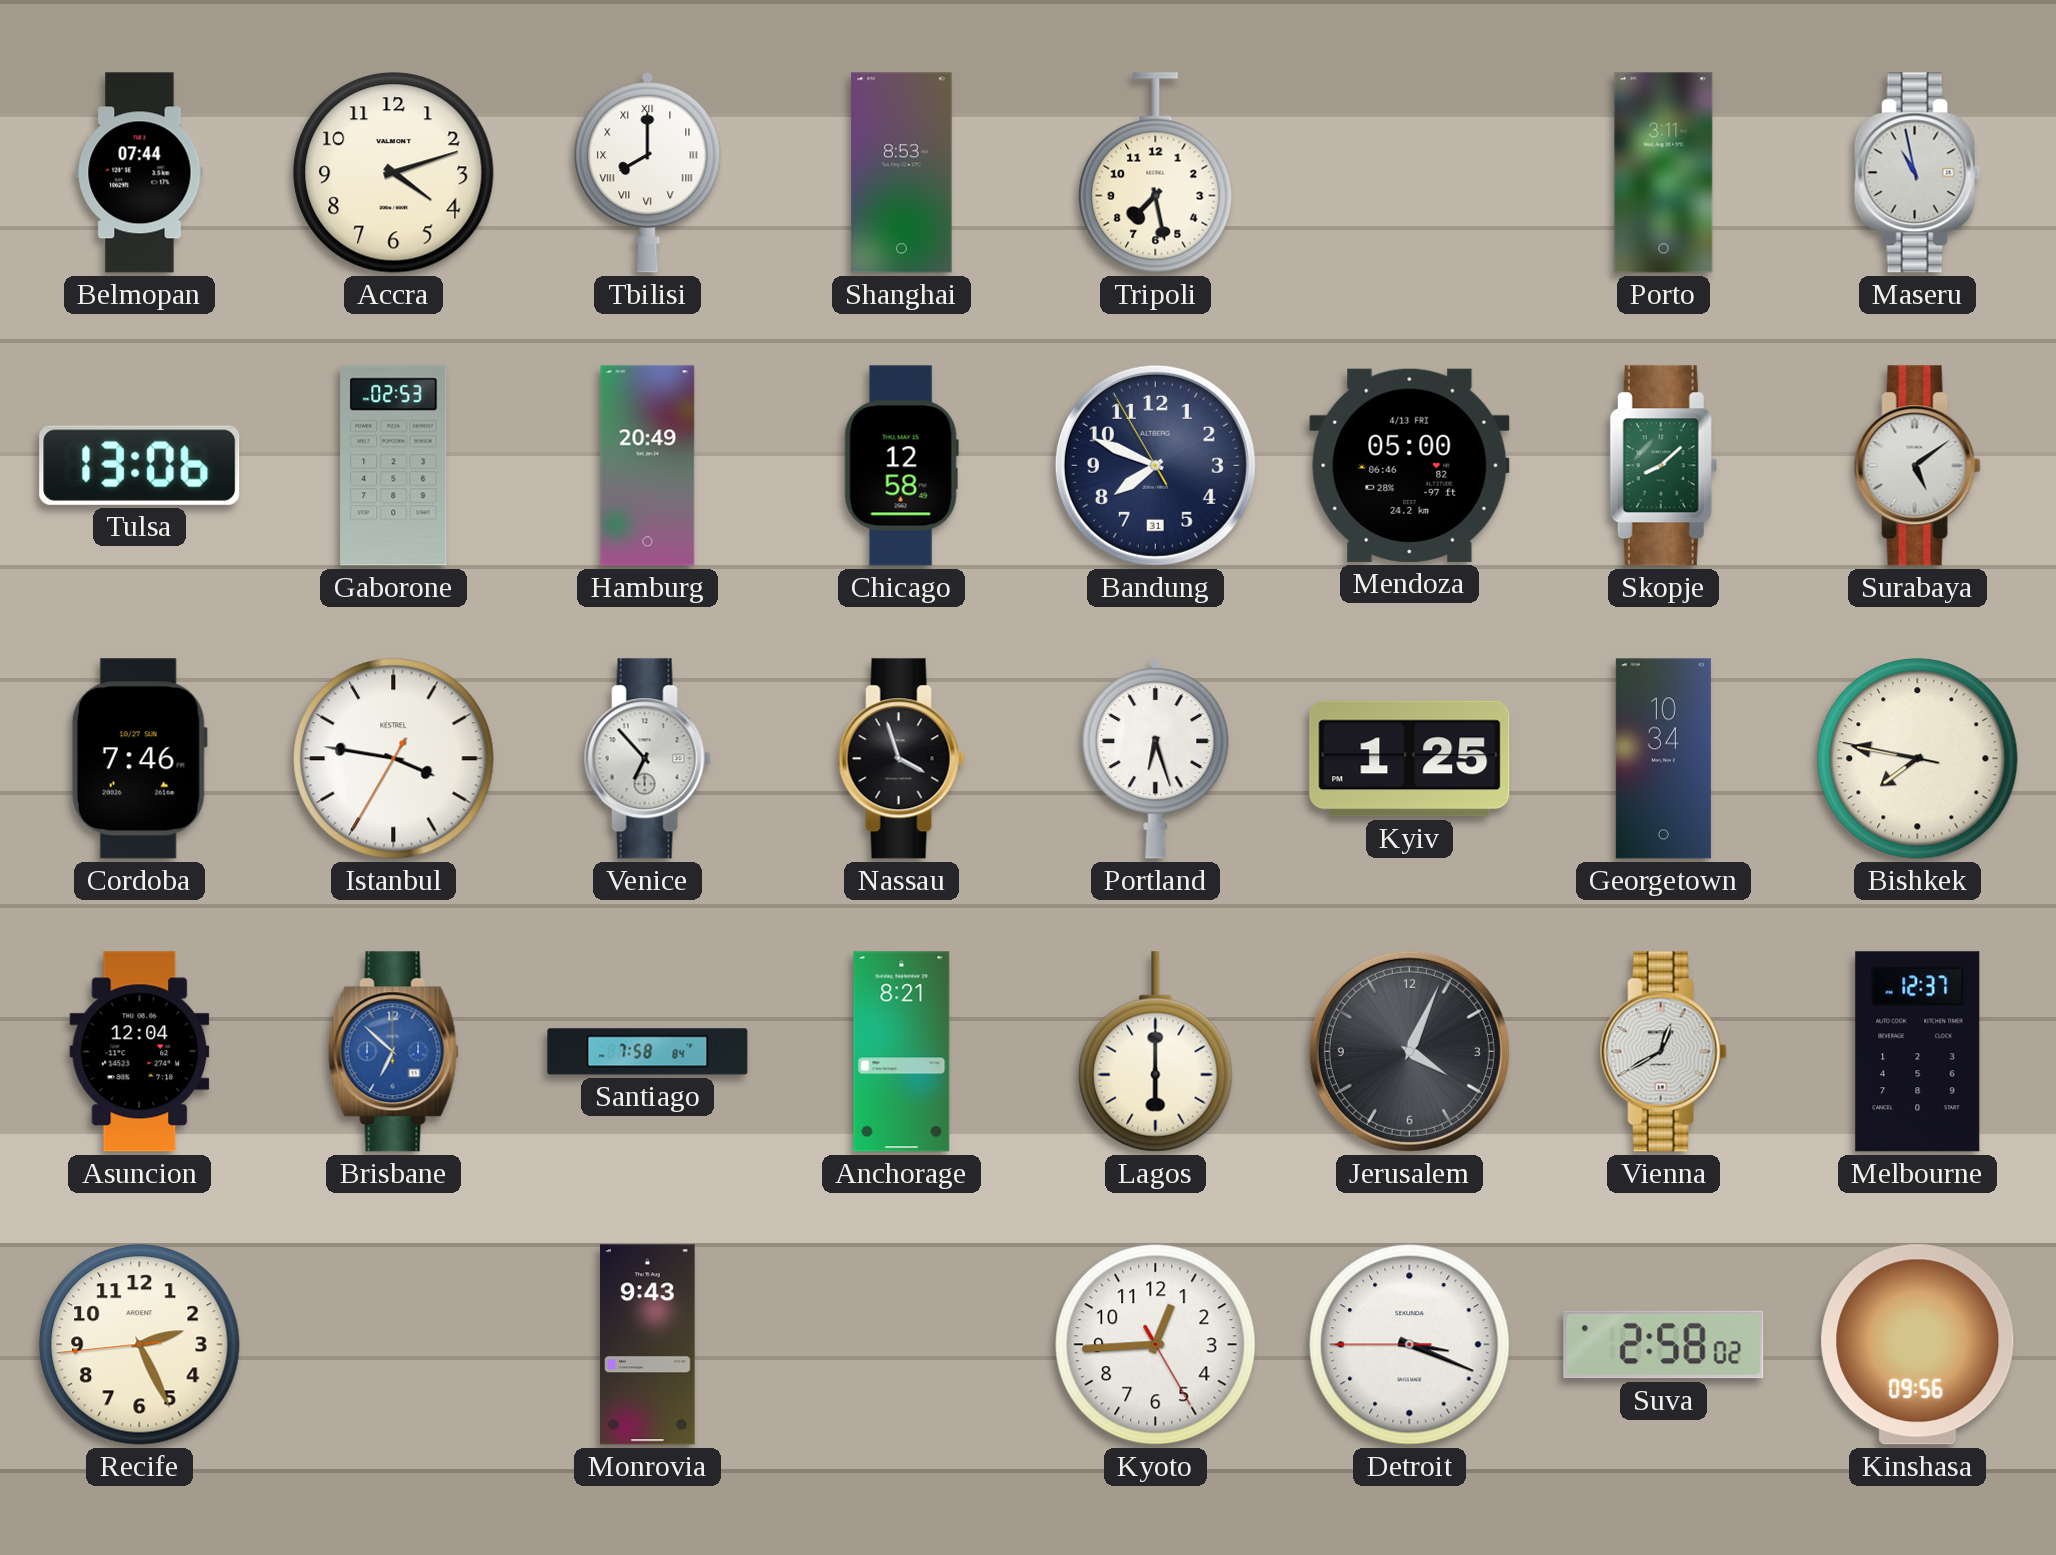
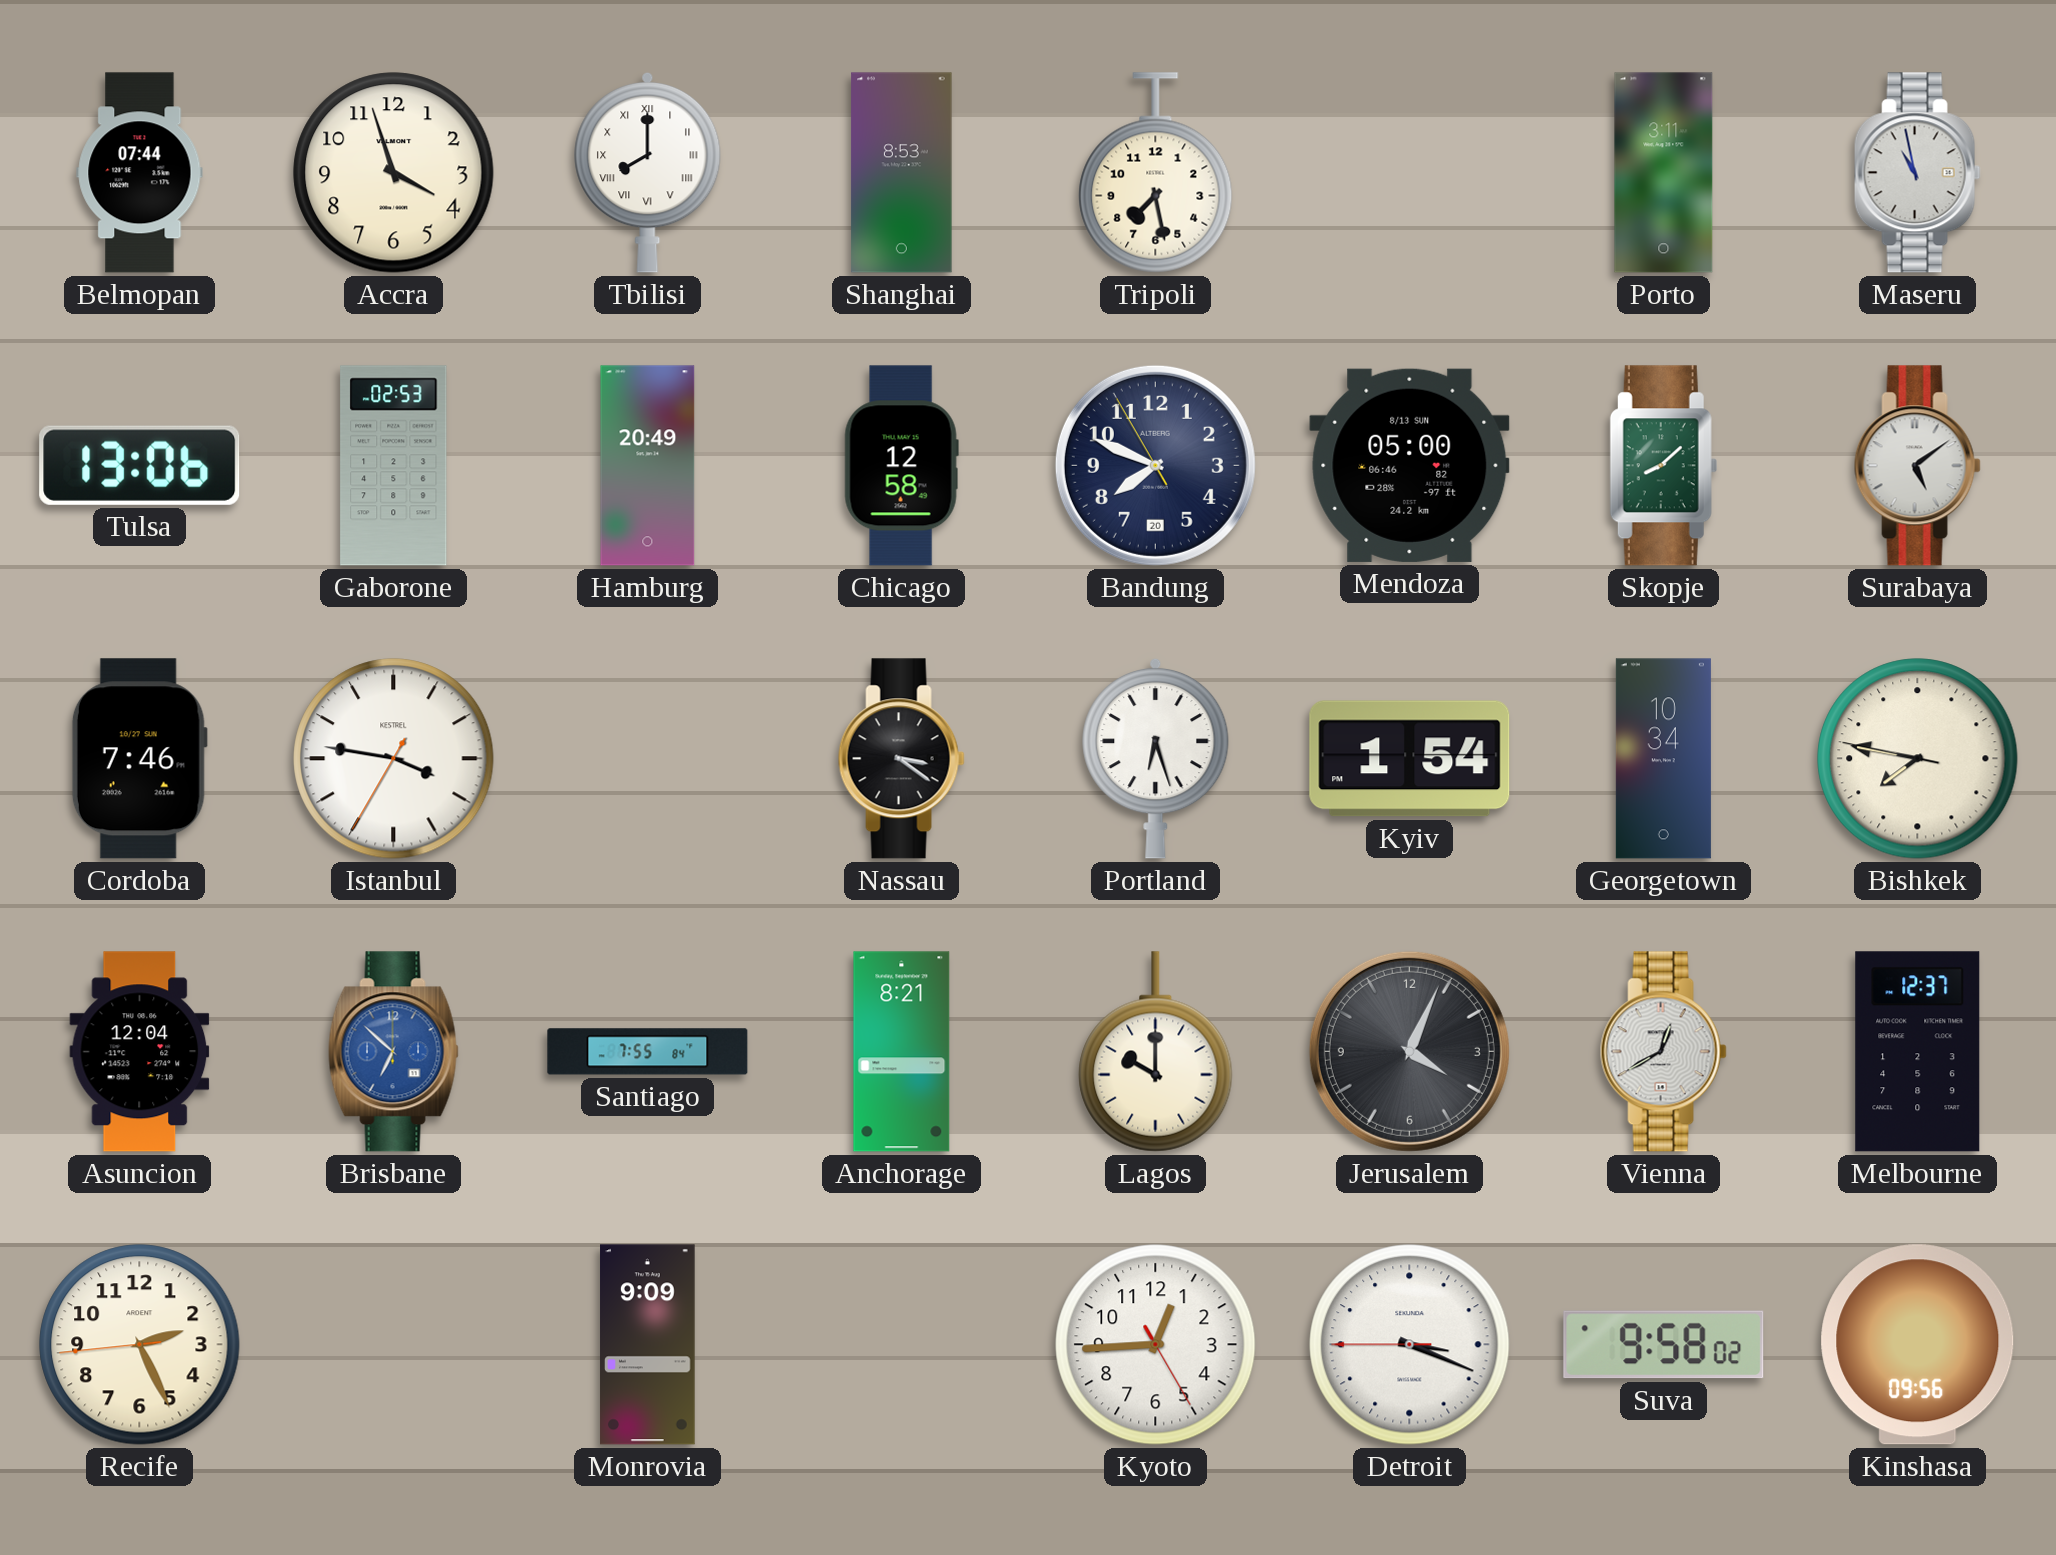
Accra: 4:12 -> 3:57
Bandung date: 31 -> 20
Mendoza date: 4/13 FRI -> 8/13 SUN
Venice: 6:53 -> none
Nassau: 3:57 -> 3:21
Kyiv: 1:25 -> 1:54
Santiago: 7:58 -> 7:55
Lagos: 6:00 -> 10:00
Monrovia: 9:43 -> 9:09
Suva: 2:58 -> 9:58
